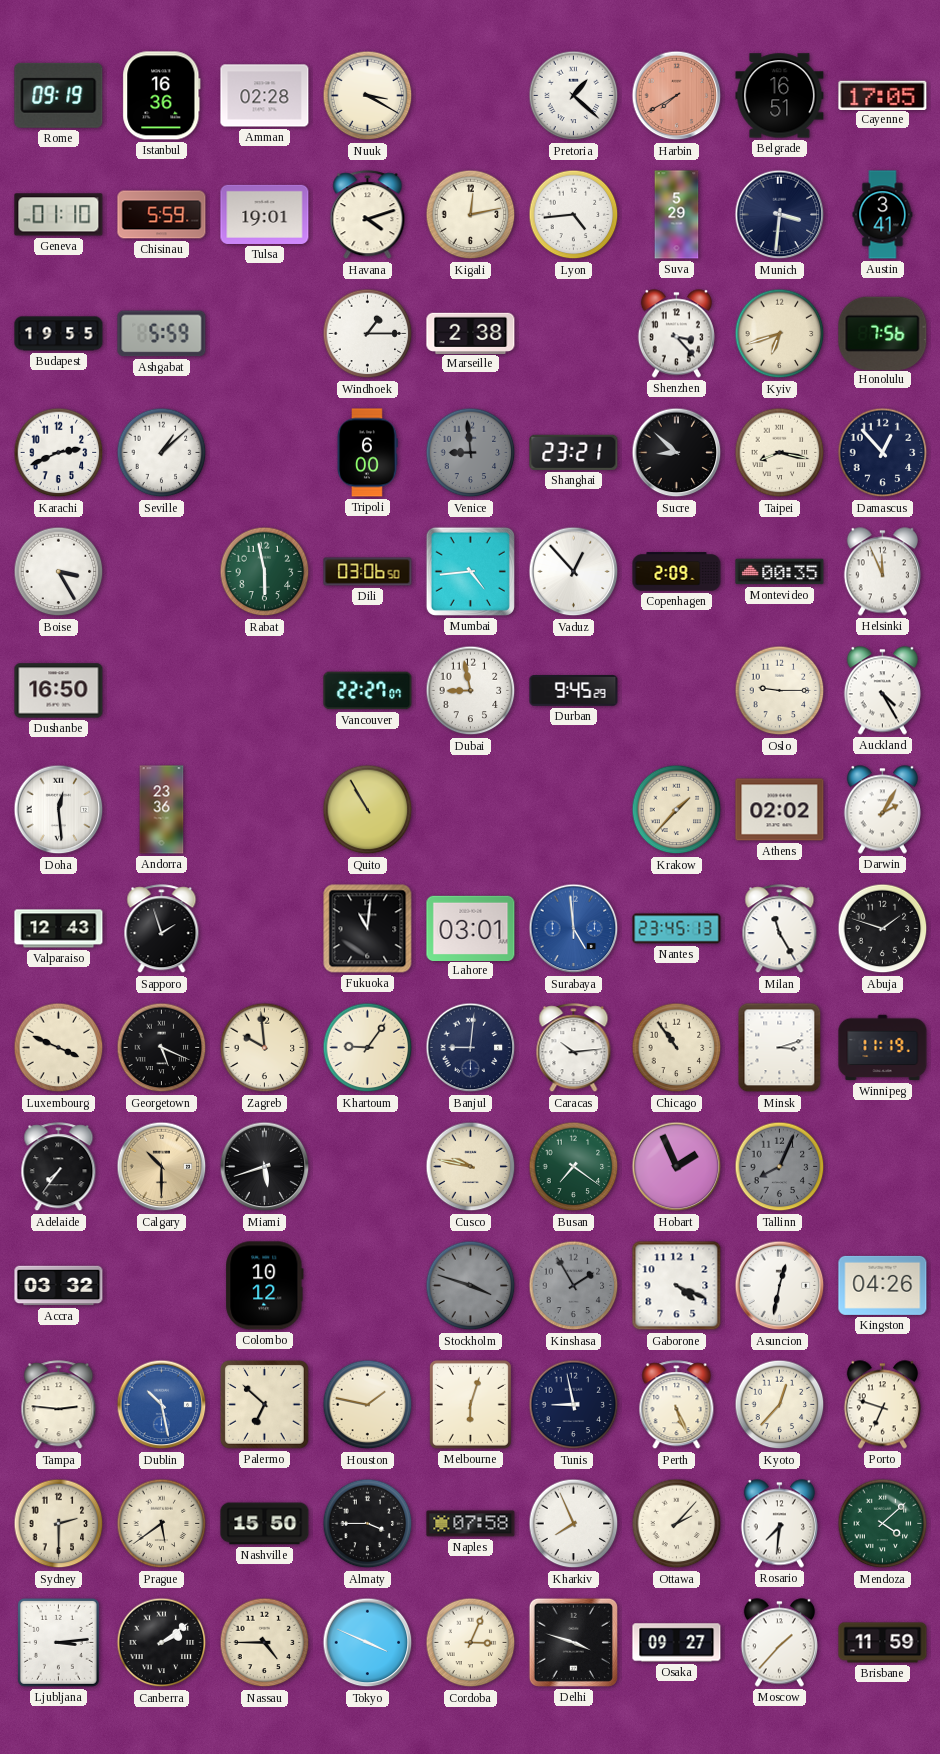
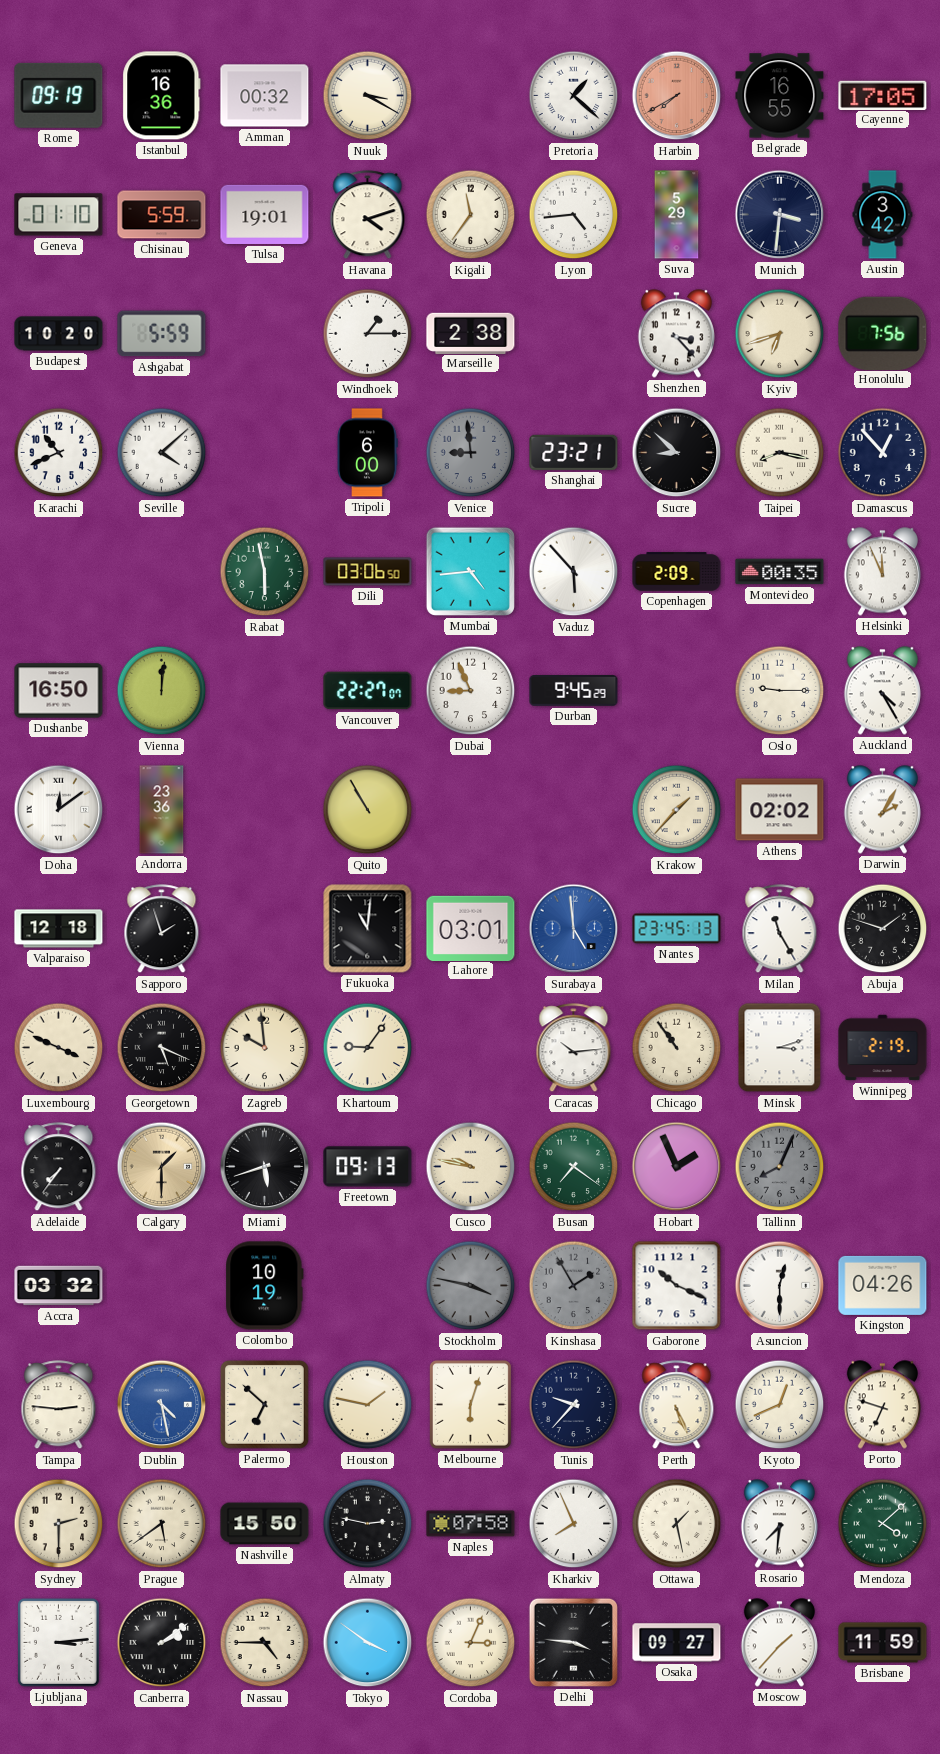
Amman: 02:28 -> 00:32
Belgrade: 16:51 -> 16:55
Kigali: 12:13 -> 11:36
Austin: 3:41 -> 3:42
Budapest: 19:55 -> 10:20
Karachi: 2:41 -> 10:41
Seville: 1:08 -> 4:08
Boise: 3:25 -> none
Vaduz: 12:53 -> 5:53
Vienna: none -> 12:01
Dubai: 8:58 -> 8:56
Doha: 12:29 -> 12:09
Valparaiso: 12:43 -> 12:18
Banjul: 9:01 -> none
Winnipeg: 11:19 -> 2:19
Calgary: 10:30 -> 1:30
Freetown: none -> 09:13
Colombo: 10:12 -> 10:19
Stockholm: 3:48 -> 3:47
Gaborone: 4:19 -> 10:19
Asuncion: 12:32 -> 12:30
Dublin: 10:28 -> 4:28
Tunis: 8:58 -> 9:37
Kyoto: 12:37 -> 12:41
Almaty: 3:45 -> 2:47
Ottawa: 2:07 -> 1:28
Tokyo: 3:49 -> 3:51
Delhi: 3:48 -> 3:46
